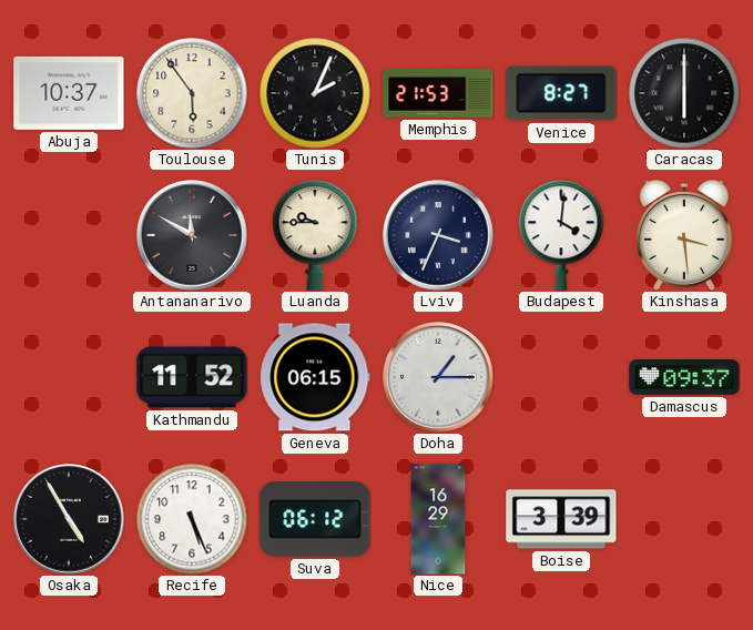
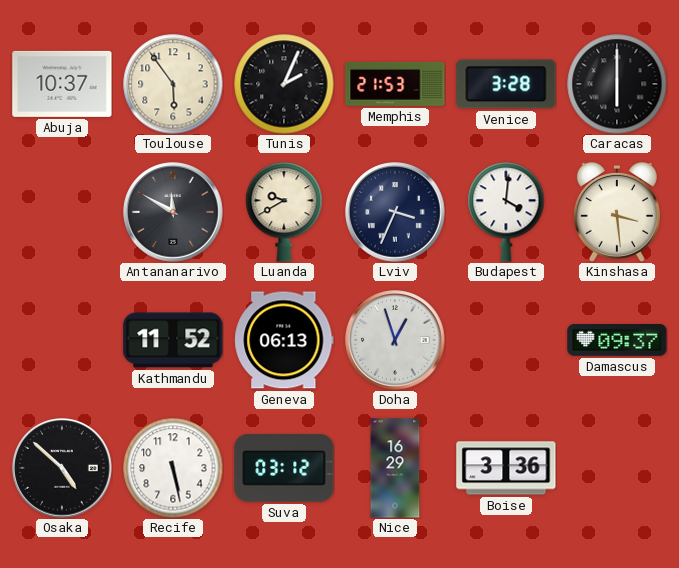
Venice: 8:27 -> 3:28
Luanda: 9:45 -> 9:40
Geneva: 06:15 -> 06:13
Doha: 1:15 -> 12:57
Osaka: 4:55 -> 4:52
Recife: 5:26 -> 5:28
Suva: 06:12 -> 03:12
Boise: 3:39 -> 3:36
